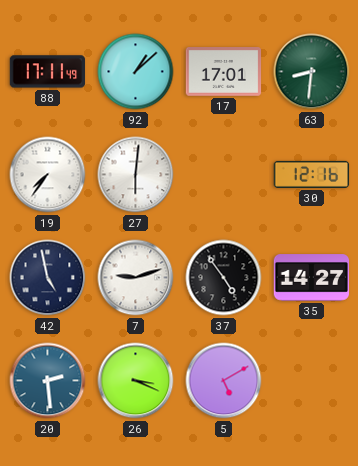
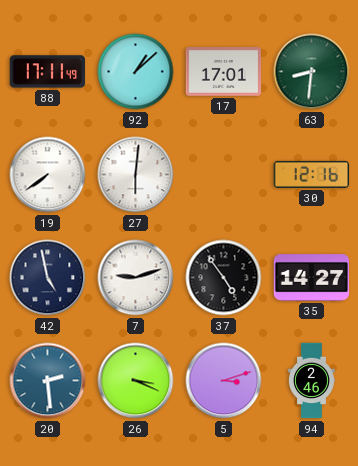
19: 7:36 -> 7:39
5: 5:10 -> 3:12
94: none -> 2:46
